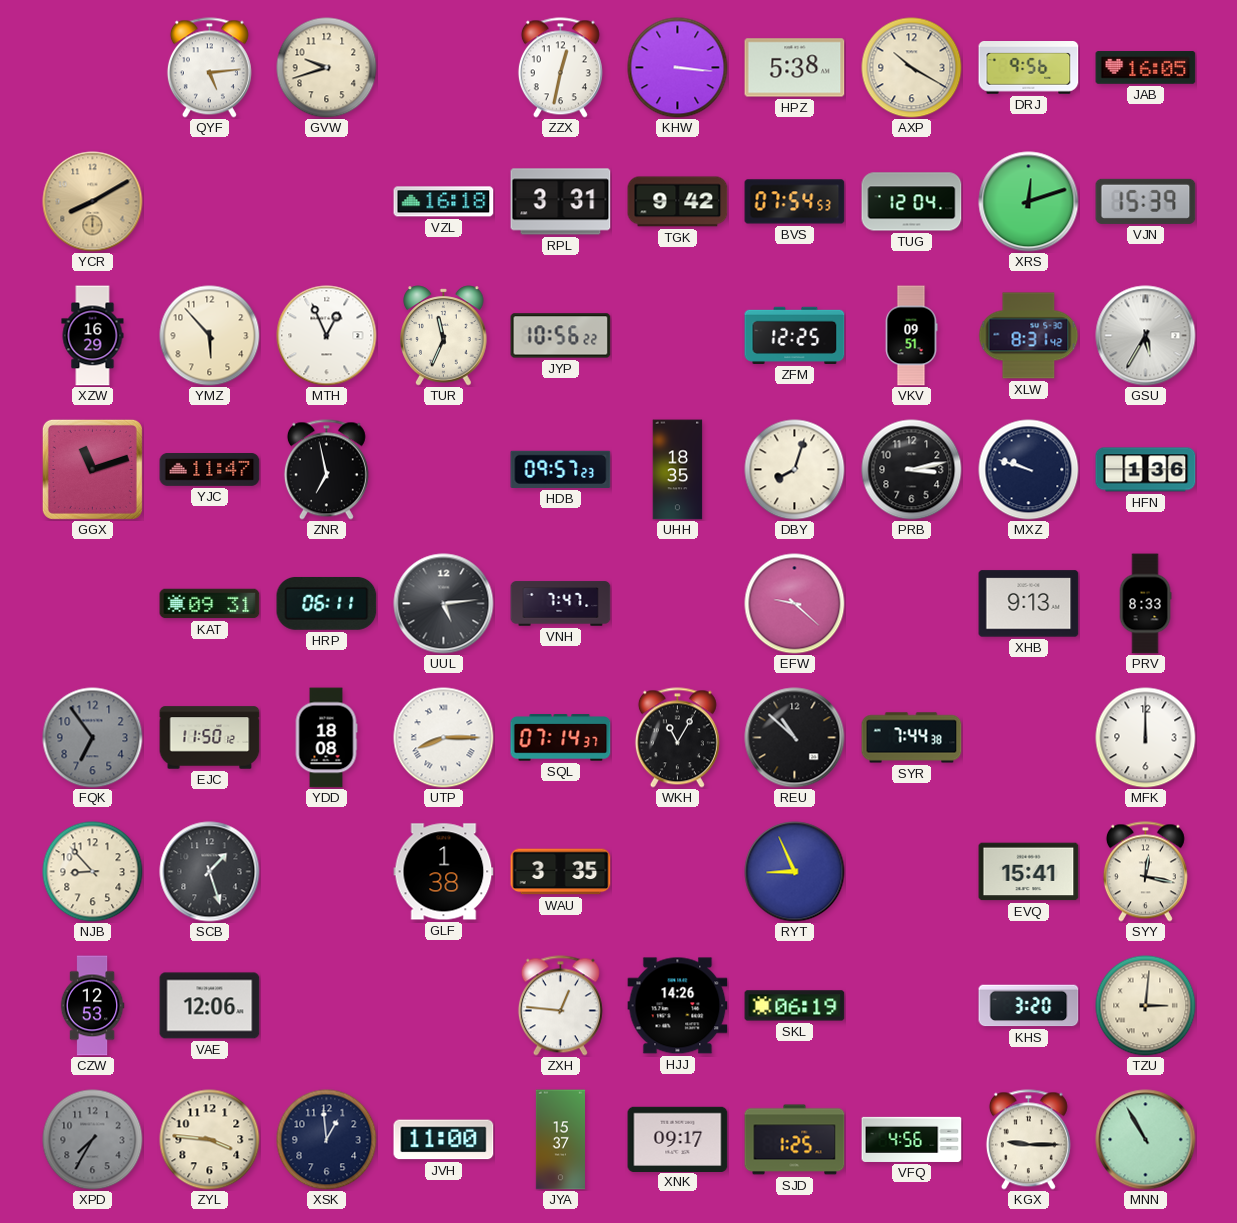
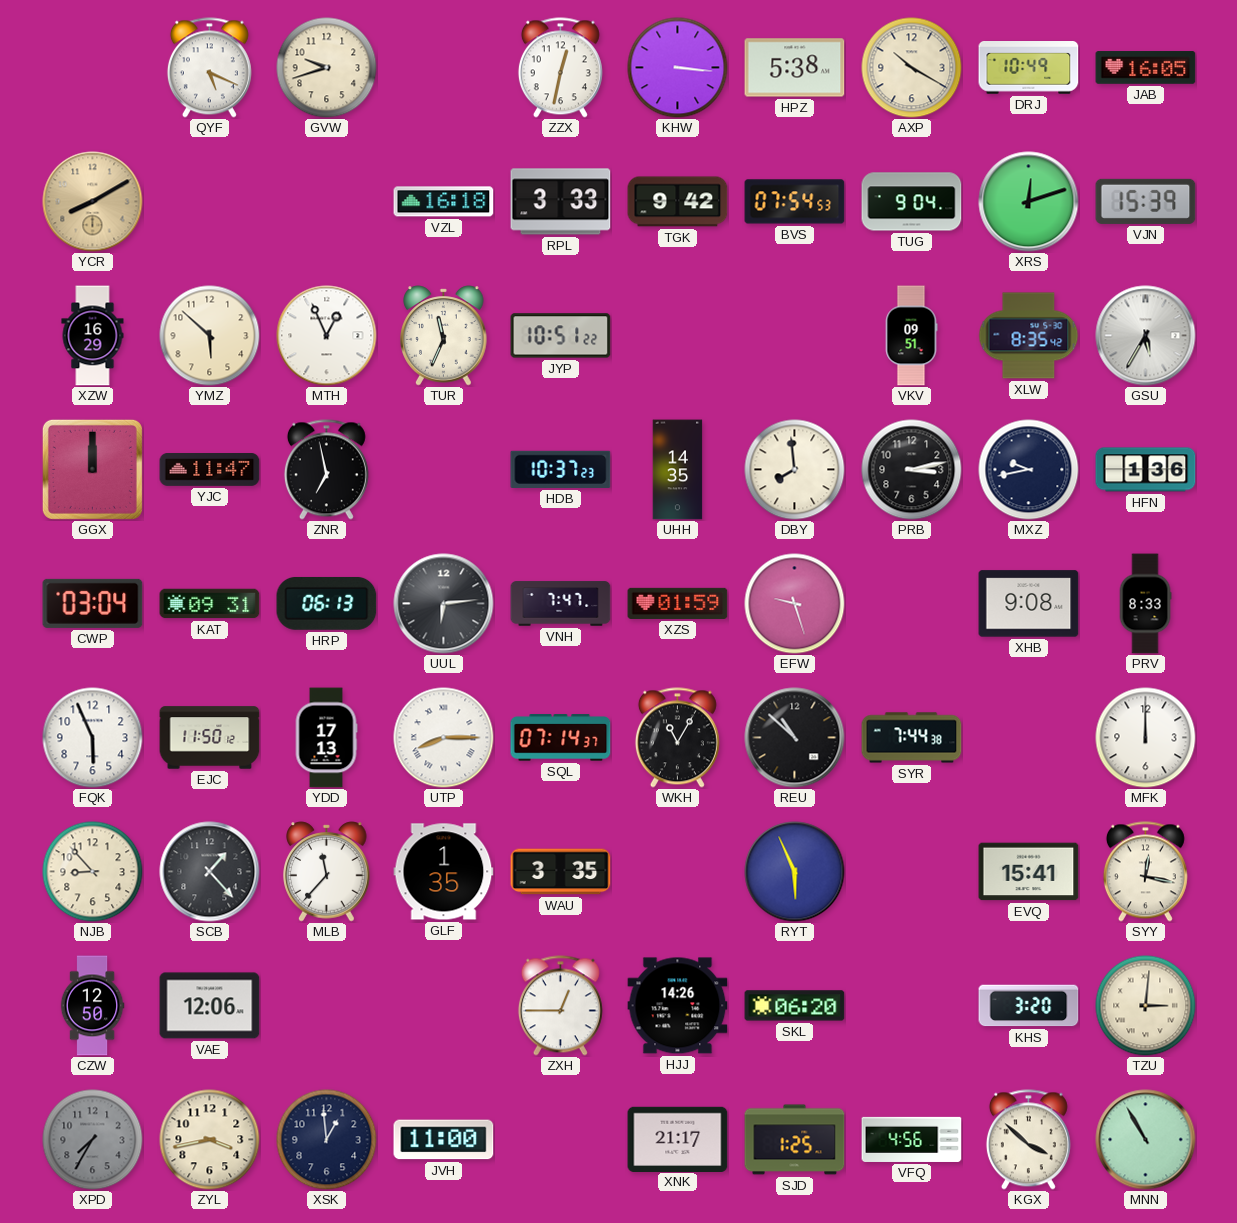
QYF: 5:14 -> 5:19
DRJ: 9:56 -> 10:49
RPL: 3:31 -> 3:33
TUG: 12:04 -> 9:04
YMZ: 5:53 -> 5:52
JYP: 10:56 -> 10:51
ZFM: 12:25 -> none
XLW: 8:31 -> 8:35
GGX: 11:12 -> 12:00
HDB: 09:57 -> 10:37
UHH: 18:35 -> 14:35
DBY: 8:03 -> 7:59
MXZ: 9:48 -> 9:43
CWP: none -> 03:04
HRP: 06:11 -> 06:13
UUL: 5:14 -> 6:14
XZS: none -> 01:59
EFW: 9:22 -> 9:27
XHB: 9:13 -> 9:08
FQK: 6:54 -> 5:56
FQK dial: grey -> white
YDD: 18:08 -> 17:13
SCB: 1:27 -> 1:23
MLB: none -> 11:37
GLF: 1:38 -> 1:35
RYT: 8:56 -> 5:56
CZW: 12:53 -> 12:50
ZXH: 12:46 -> 12:45
SKL: 06:19 -> 06:20
ZYL: 3:46 -> 3:43
JYA: 15:37 -> none
XNK: 09:17 -> 21:17
KGX: 9:15 -> 3:52
